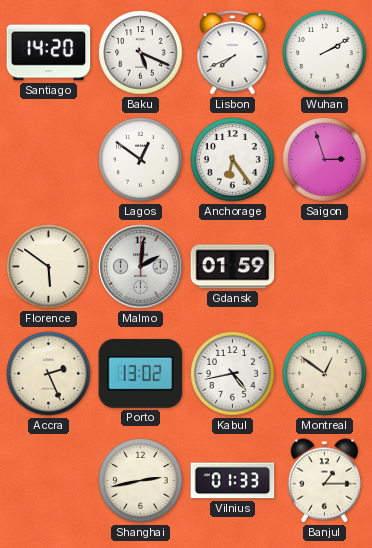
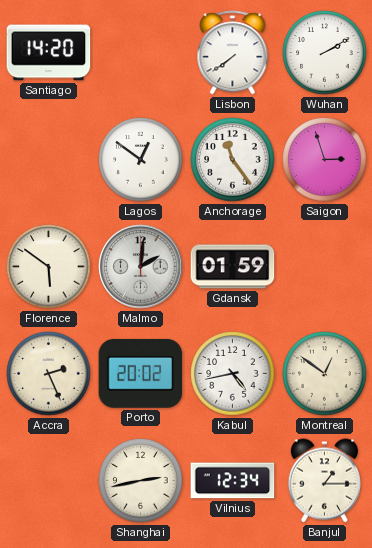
Baku: 5:19 -> none
Lisbon: 7:41 -> 7:39
Anchorage: 6:24 -> 11:24
Porto: 13:02 -> 20:02
Vilnius: 01:33 -> 12:34
